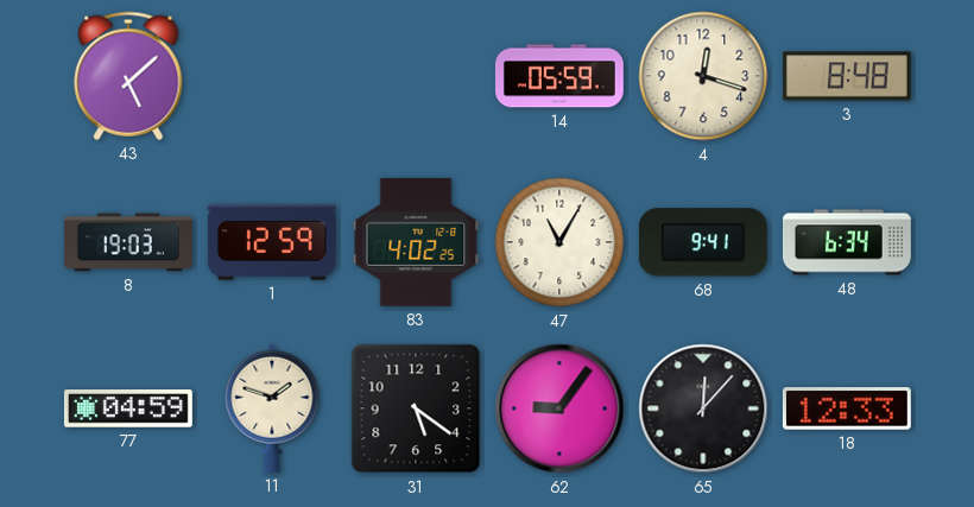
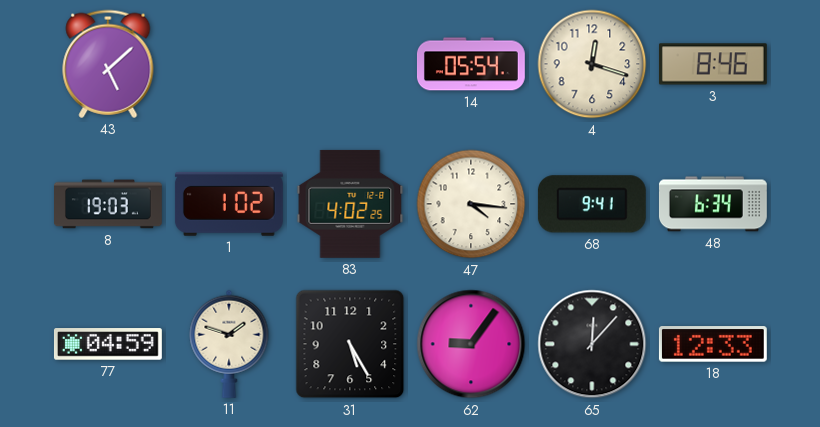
14: 05:59 -> 05:54
3: 8:48 -> 8:46
1: 12:59 -> 1:02
47: 11:05 -> 4:16
31: 5:21 -> 5:25
